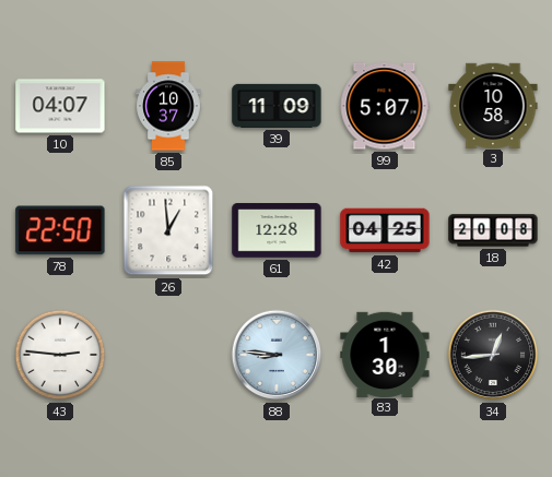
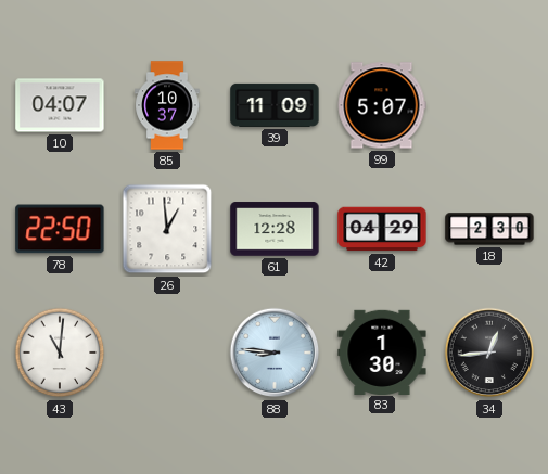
3: 10:58 -> none
42: 04:25 -> 04:29
18: 20:08 -> 2:30
43: 2:46 -> 11:01
